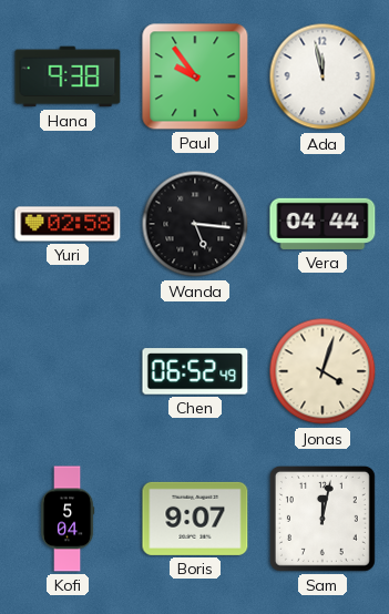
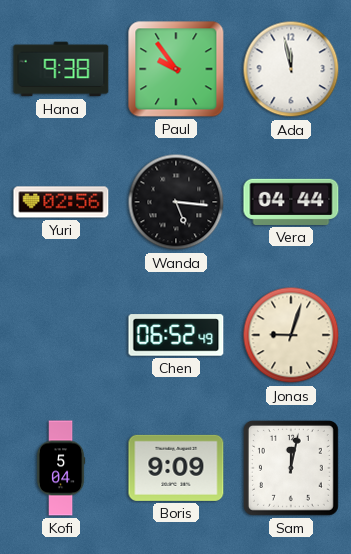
Yuri: 02:58 -> 02:56
Jonas: 4:03 -> 9:03
Boris: 9:07 -> 9:09
